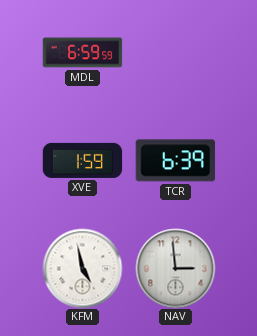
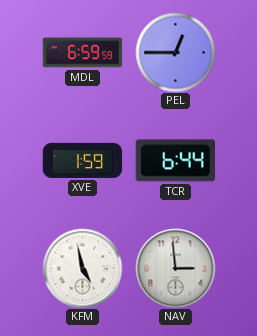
PEL: none -> 12:45
TCR: 6:39 -> 6:44
